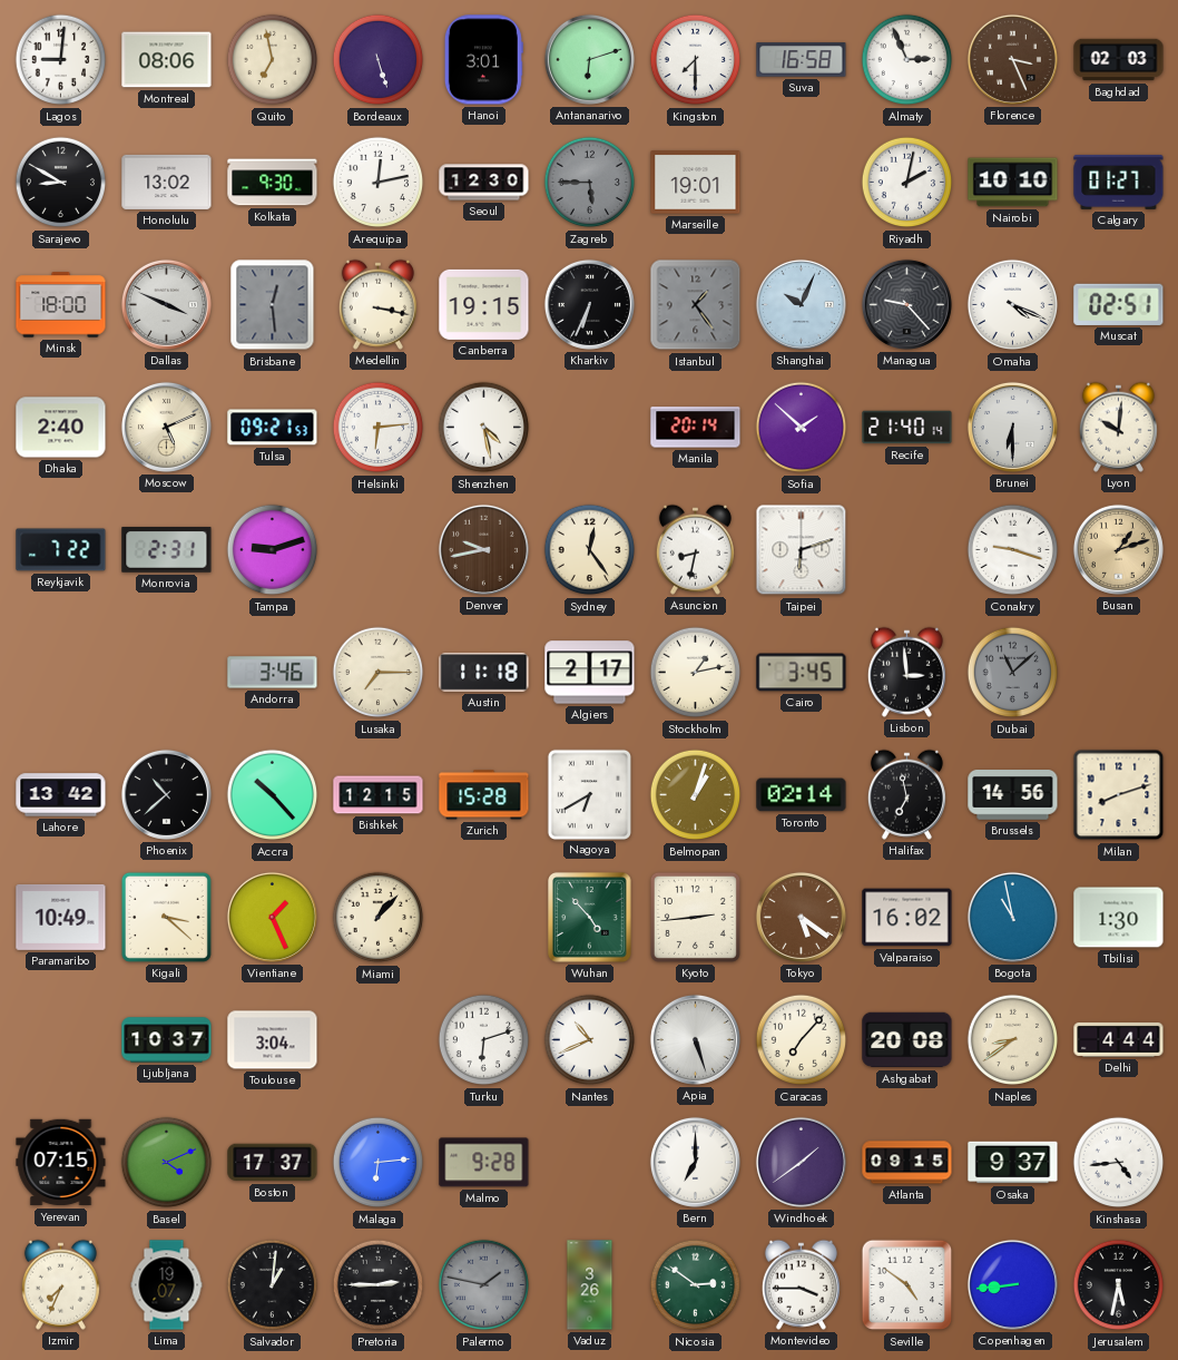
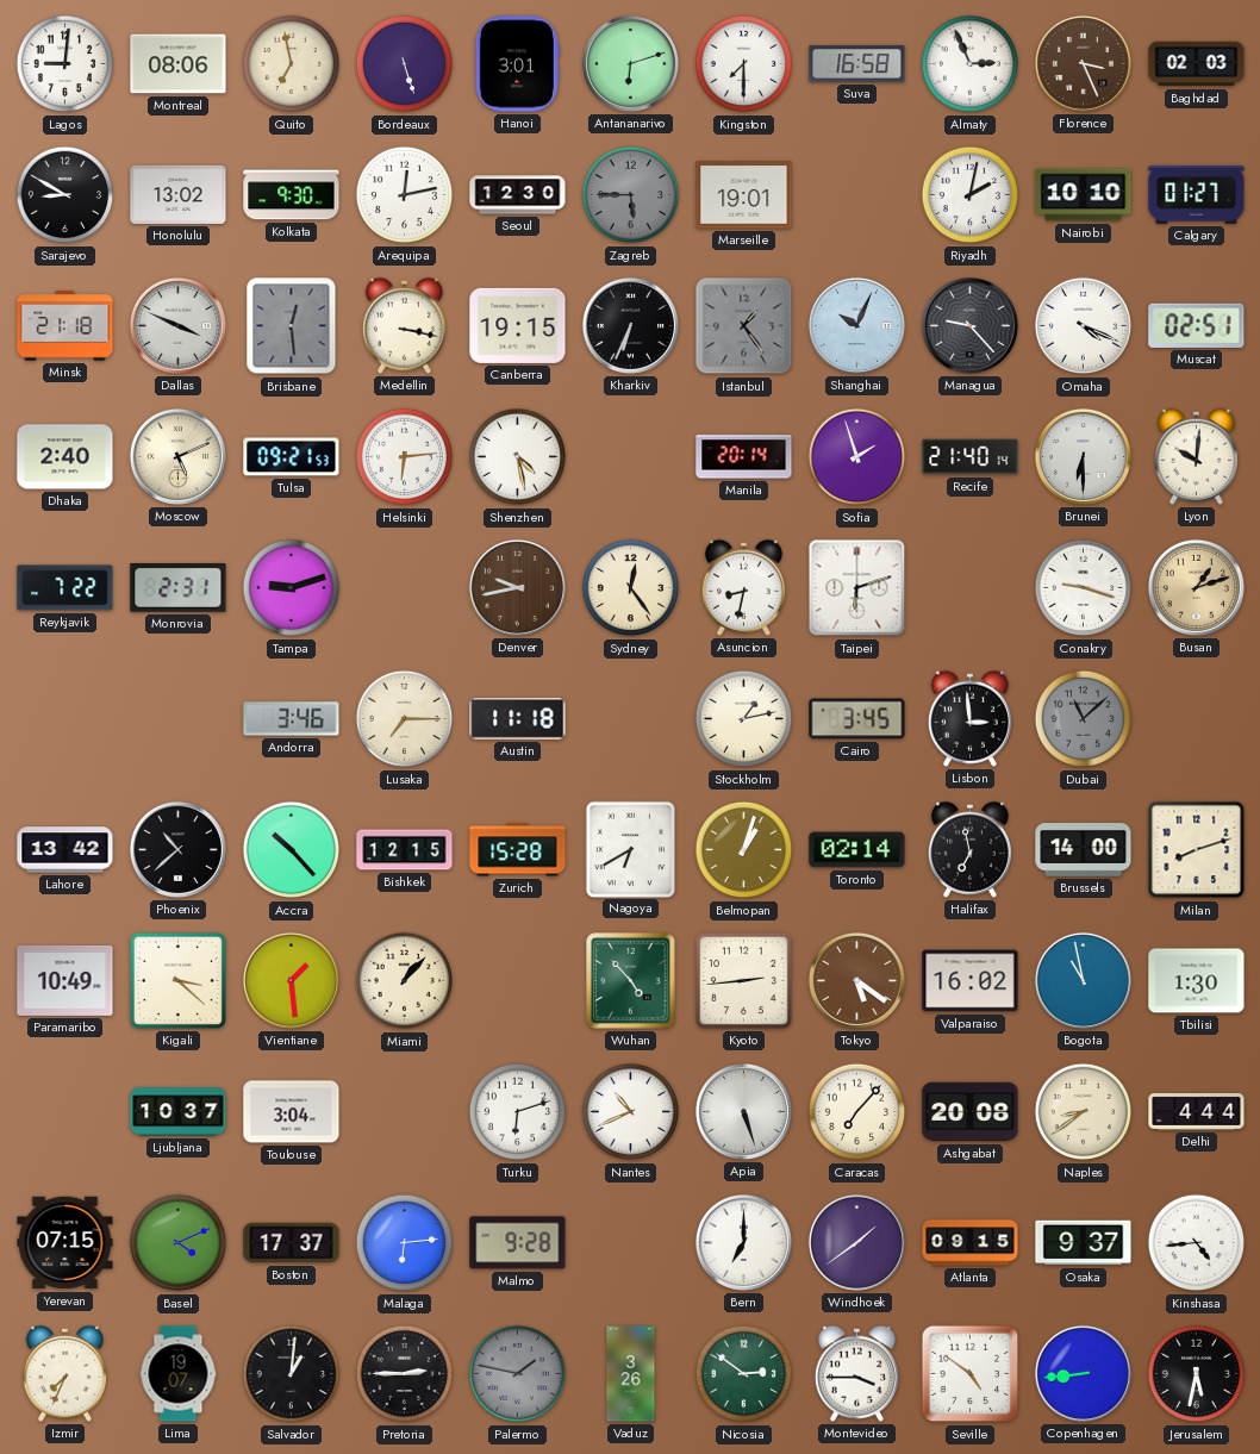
Minsk: 18:00 -> 21:18
Sofia: 1:52 -> 1:57
Algiers: 2:17 -> none
Brussels: 14:56 -> 14:00
Vientiane: 1:26 -> 1:29
